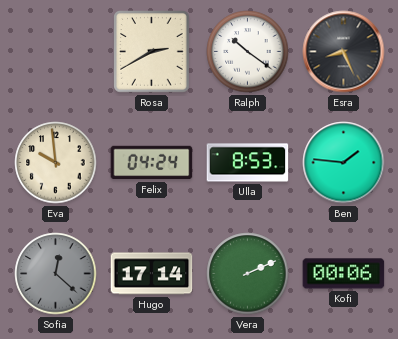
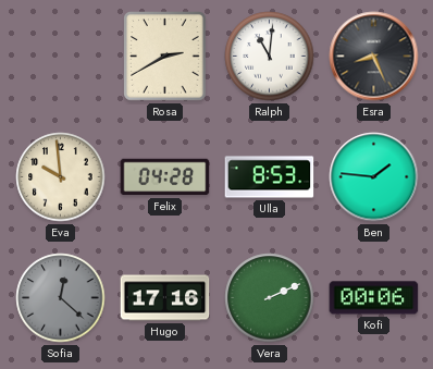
Ralph: 10:21 -> 11:01
Felix: 04:24 -> 04:28
Hugo: 17:14 -> 17:16
